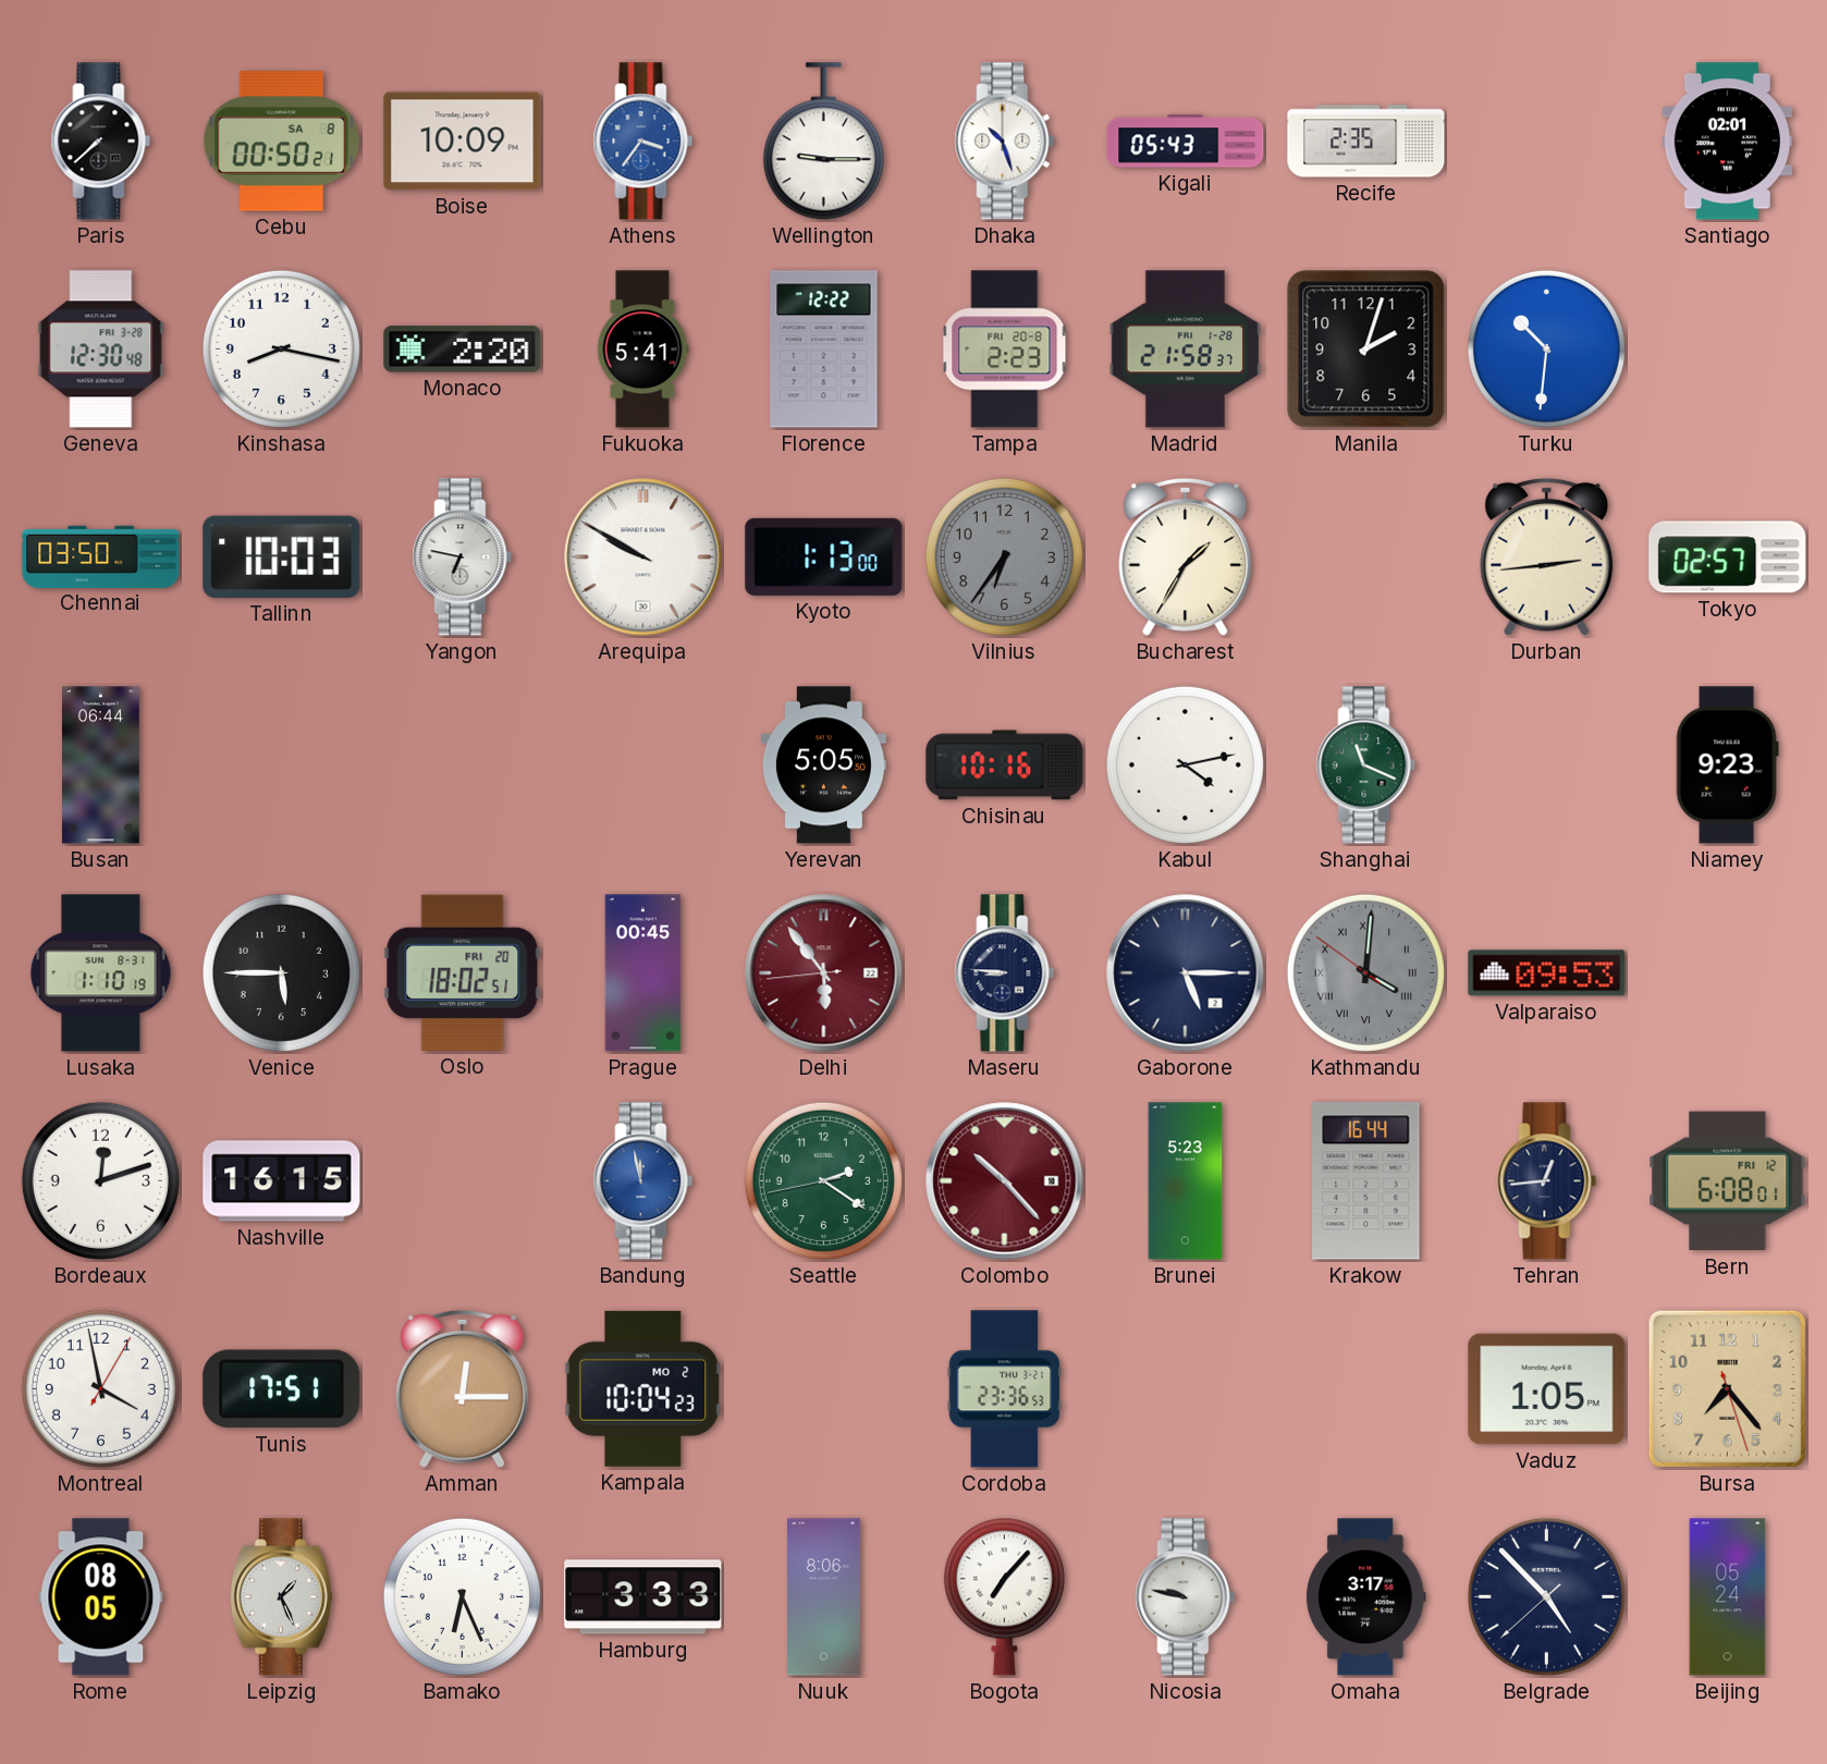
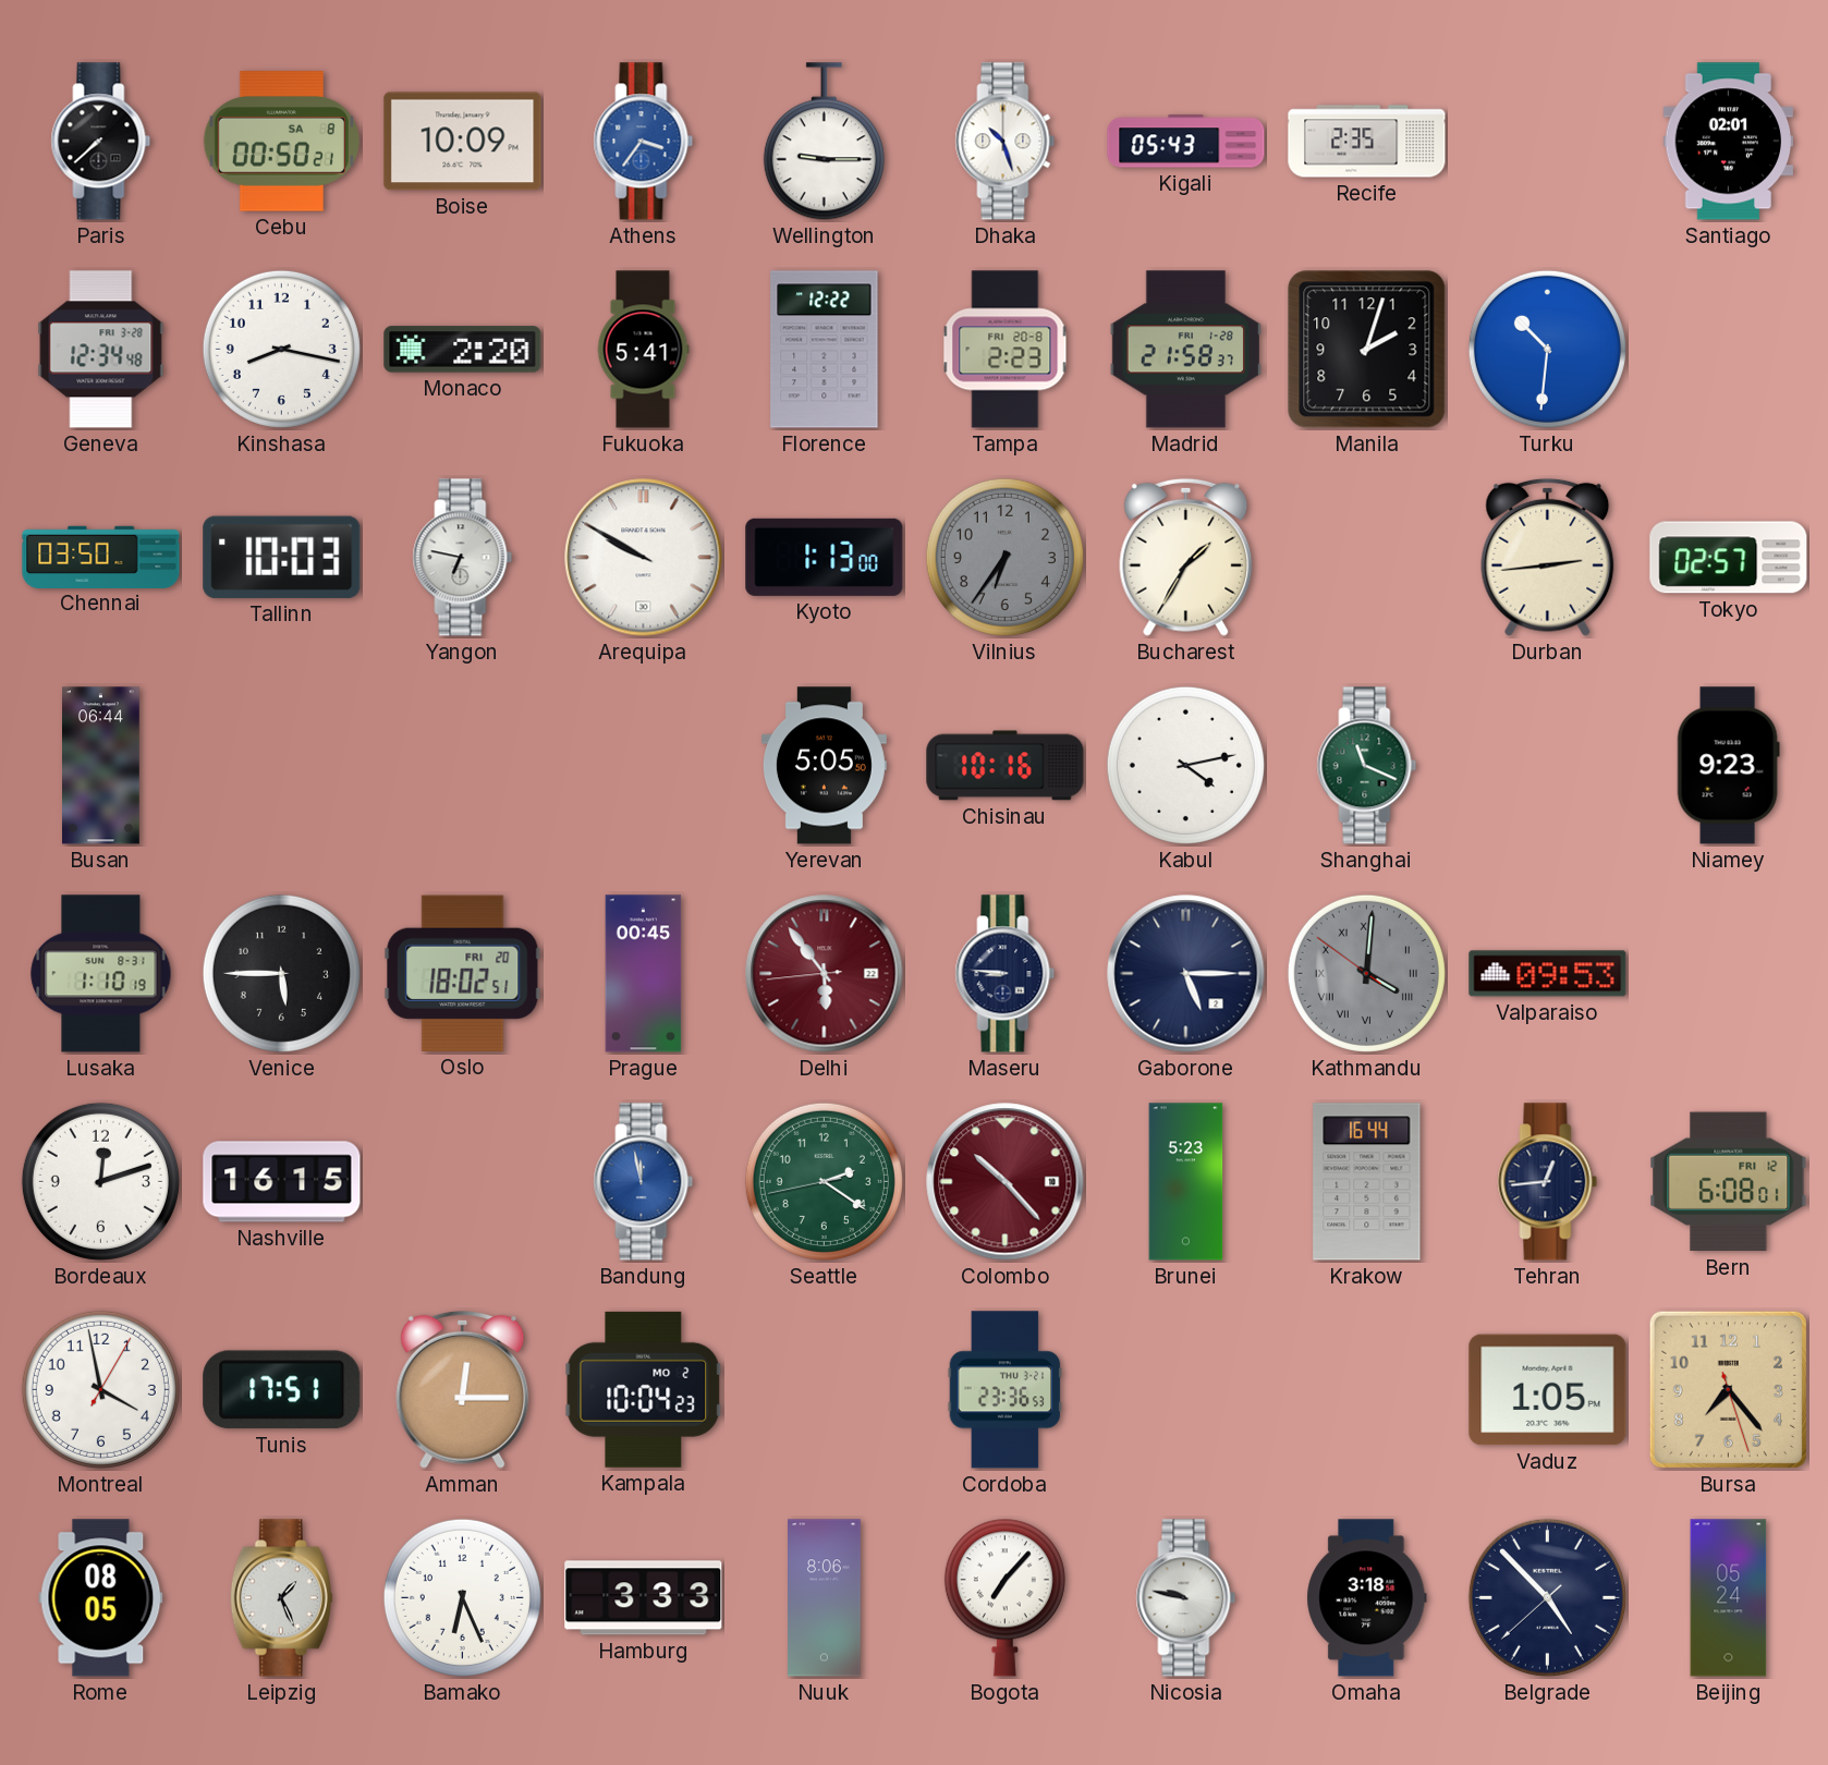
Geneva: 12:30 -> 12:34
Omaha: 3:17 -> 3:18
